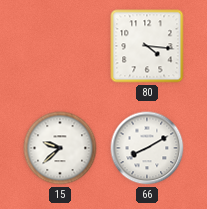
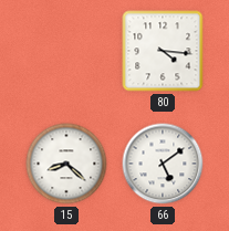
15: 9:38 -> 8:22
66: 8:10 -> 5:09
